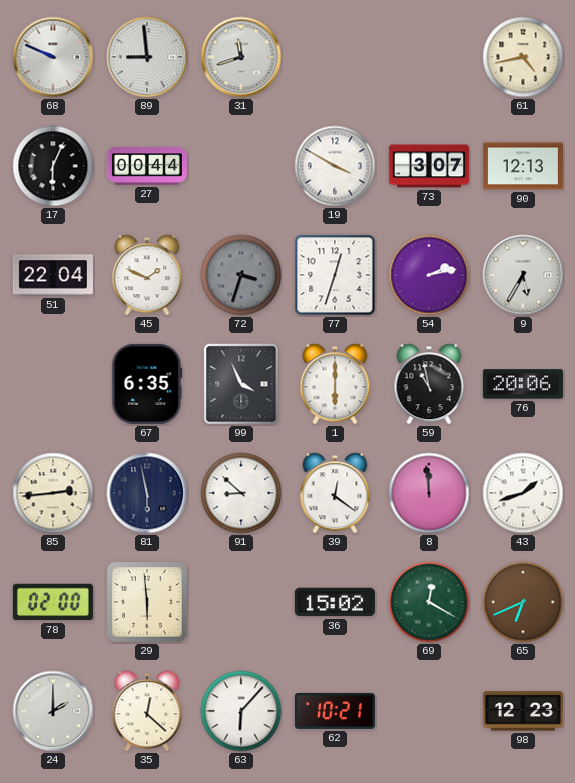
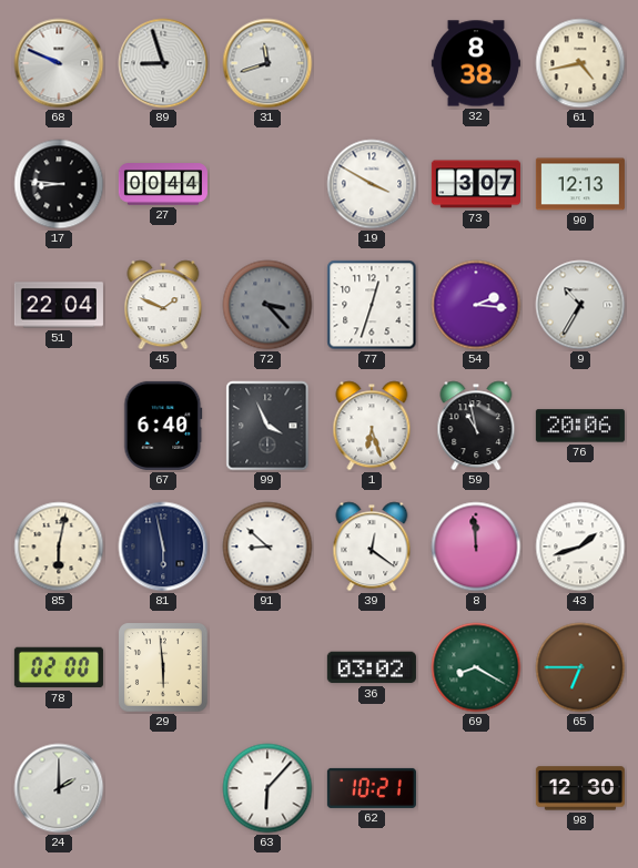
89: 8:59 -> 8:57
32: none -> 8:38
17: 6:04 -> 8:46
72: 3:33 -> 3:23
54: 2:13 -> 2:16
9: 5:35 -> 10:35
67: 6:35 -> 6:40
1: 6:00 -> 6:27
85: 2:44 -> 6:02
36: 15:02 -> 03:02
69: 12:20 -> 8:20
65: 6:41 -> 6:45
35: 12:22 -> none
98: 12:23 -> 12:30
